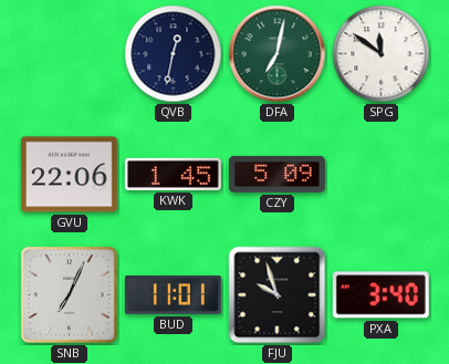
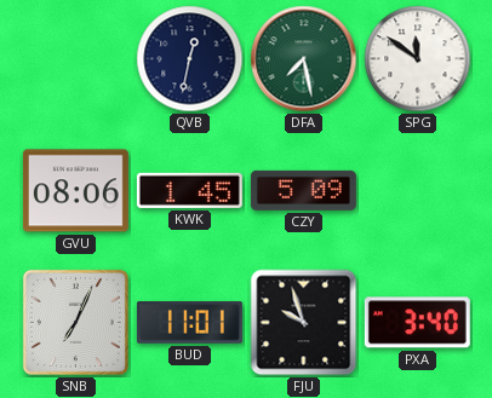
DFA: 7:02 -> 7:28
GVU: 22:06 -> 08:06
